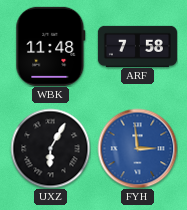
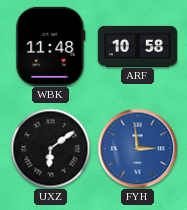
ARF: 7:58 -> 10:58
UXZ: 6:05 -> 6:09
